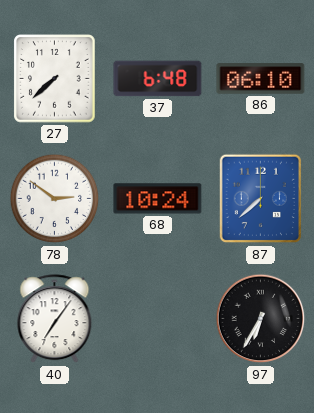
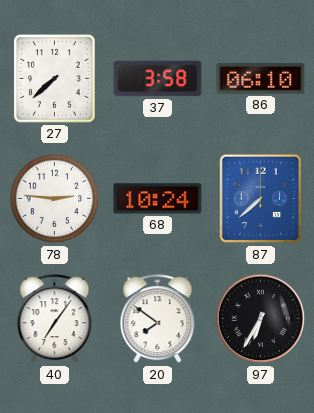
37: 6:48 -> 3:58
78: 2:51 -> 2:46
20: none -> 7:51
